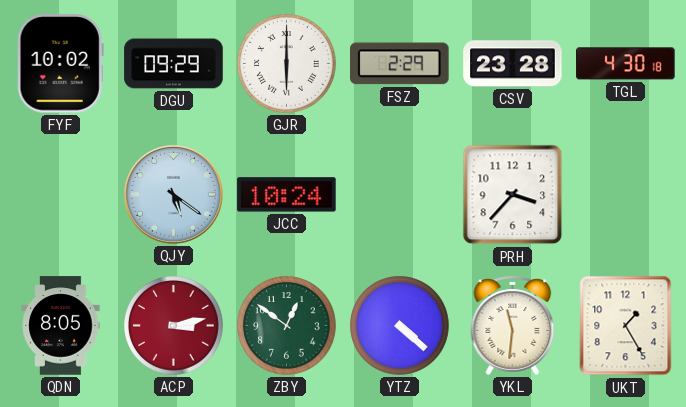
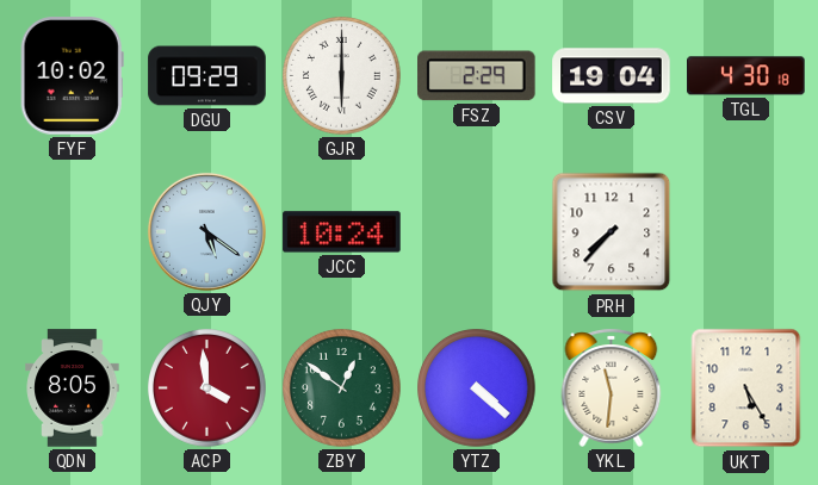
CSV: 23:28 -> 19:04
PRH: 3:37 -> 7:37
ACP: 3:13 -> 3:59
UKT: 1:25 -> 5:25
